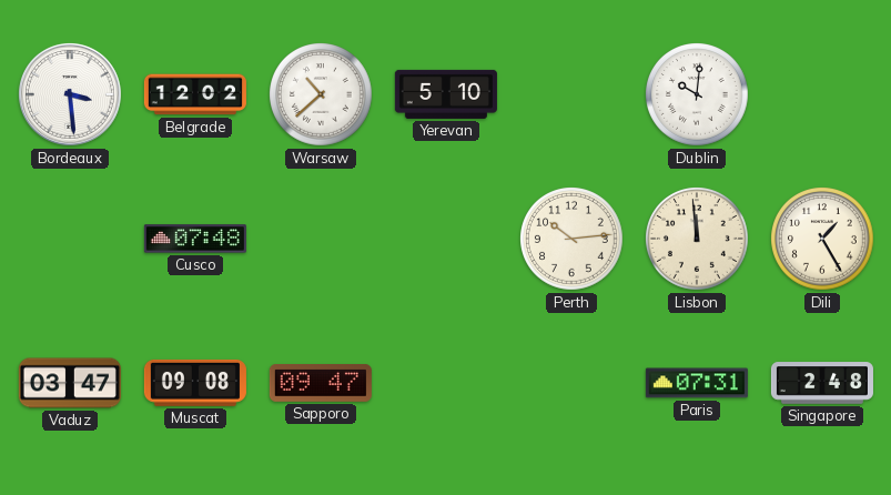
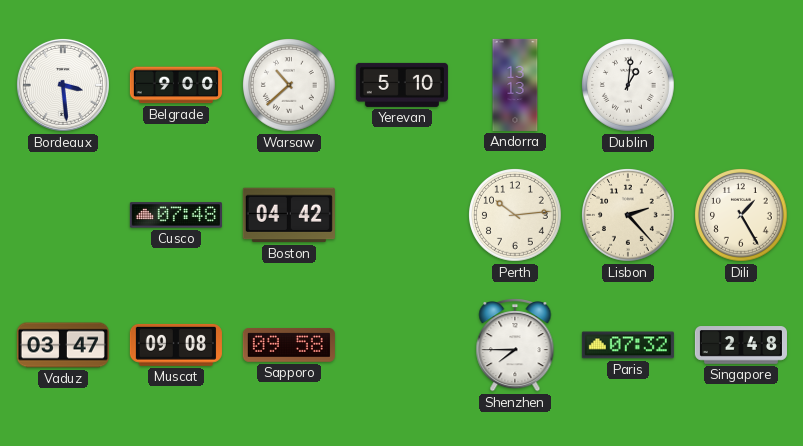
Belgrade: 12:02 -> 9:00
Andorra: none -> 13:13
Dublin: 10:01 -> 1:01
Boston: none -> 04:42
Lisbon: 11:59 -> 2:23
Sapporo: 09:47 -> 09:58
Shenzhen: none -> 7:45
Paris: 07:31 -> 07:32
